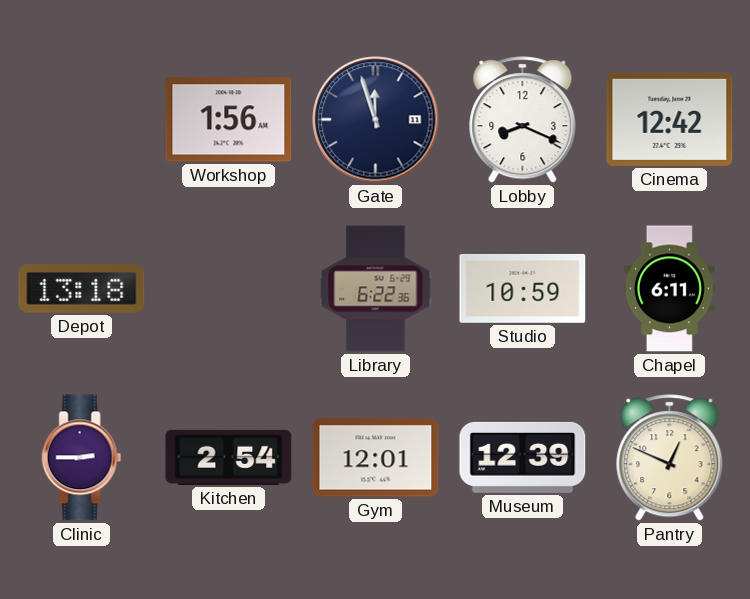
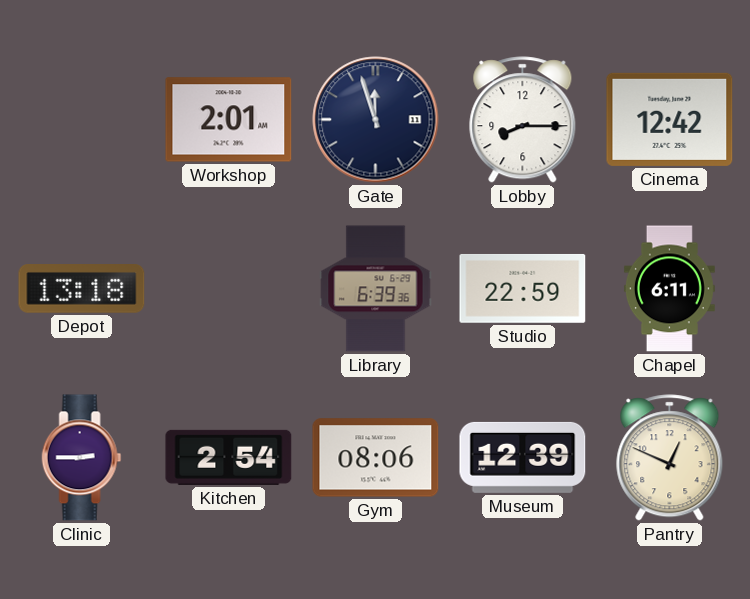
Workshop: 1:56 -> 2:01
Lobby: 8:19 -> 8:15
Library: 6:22 -> 6:39
Studio: 10:59 -> 22:59
Gym: 12:01 -> 08:06
